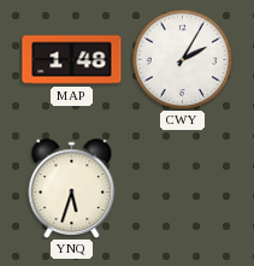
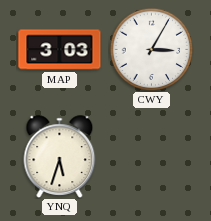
MAP: 1:48 -> 3:03
CWY: 2:05 -> 3:05
